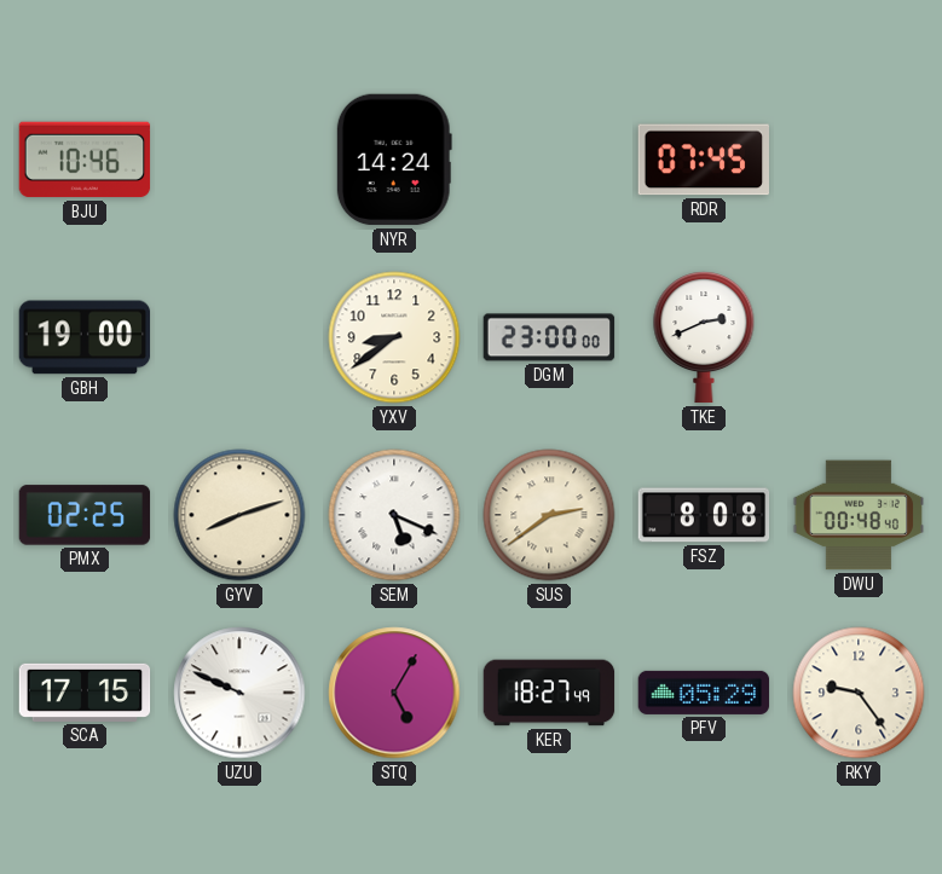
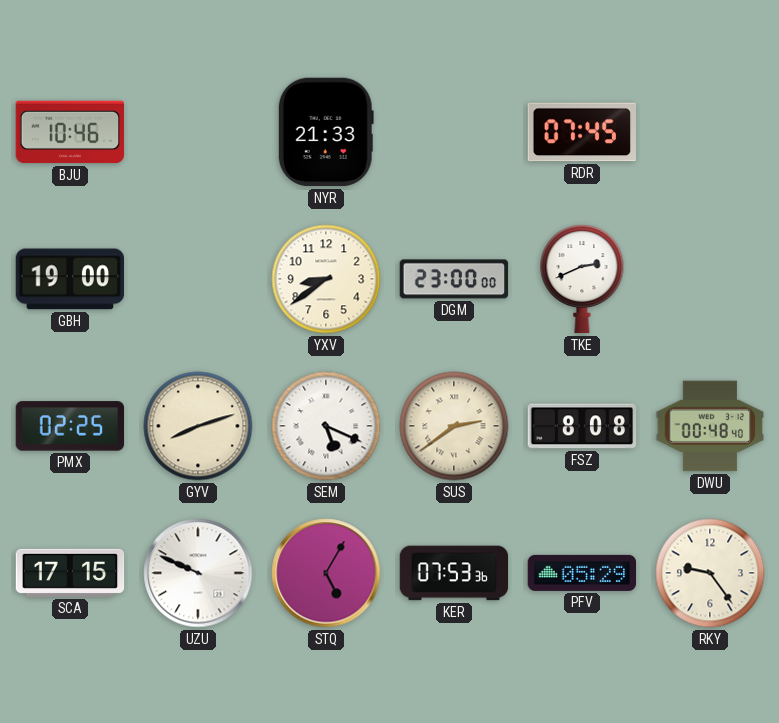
NYR: 14:24 -> 21:33
KER: 18:27 -> 07:53
